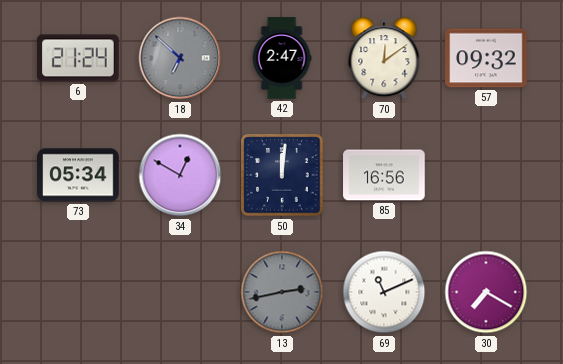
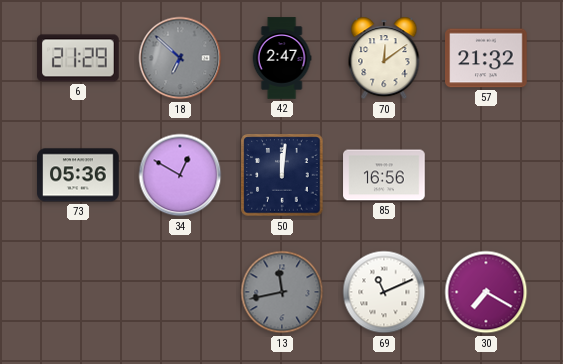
6: 21:24 -> 21:29
57: 09:32 -> 21:32
73: 05:34 -> 05:36
13: 2:43 -> 11:43
